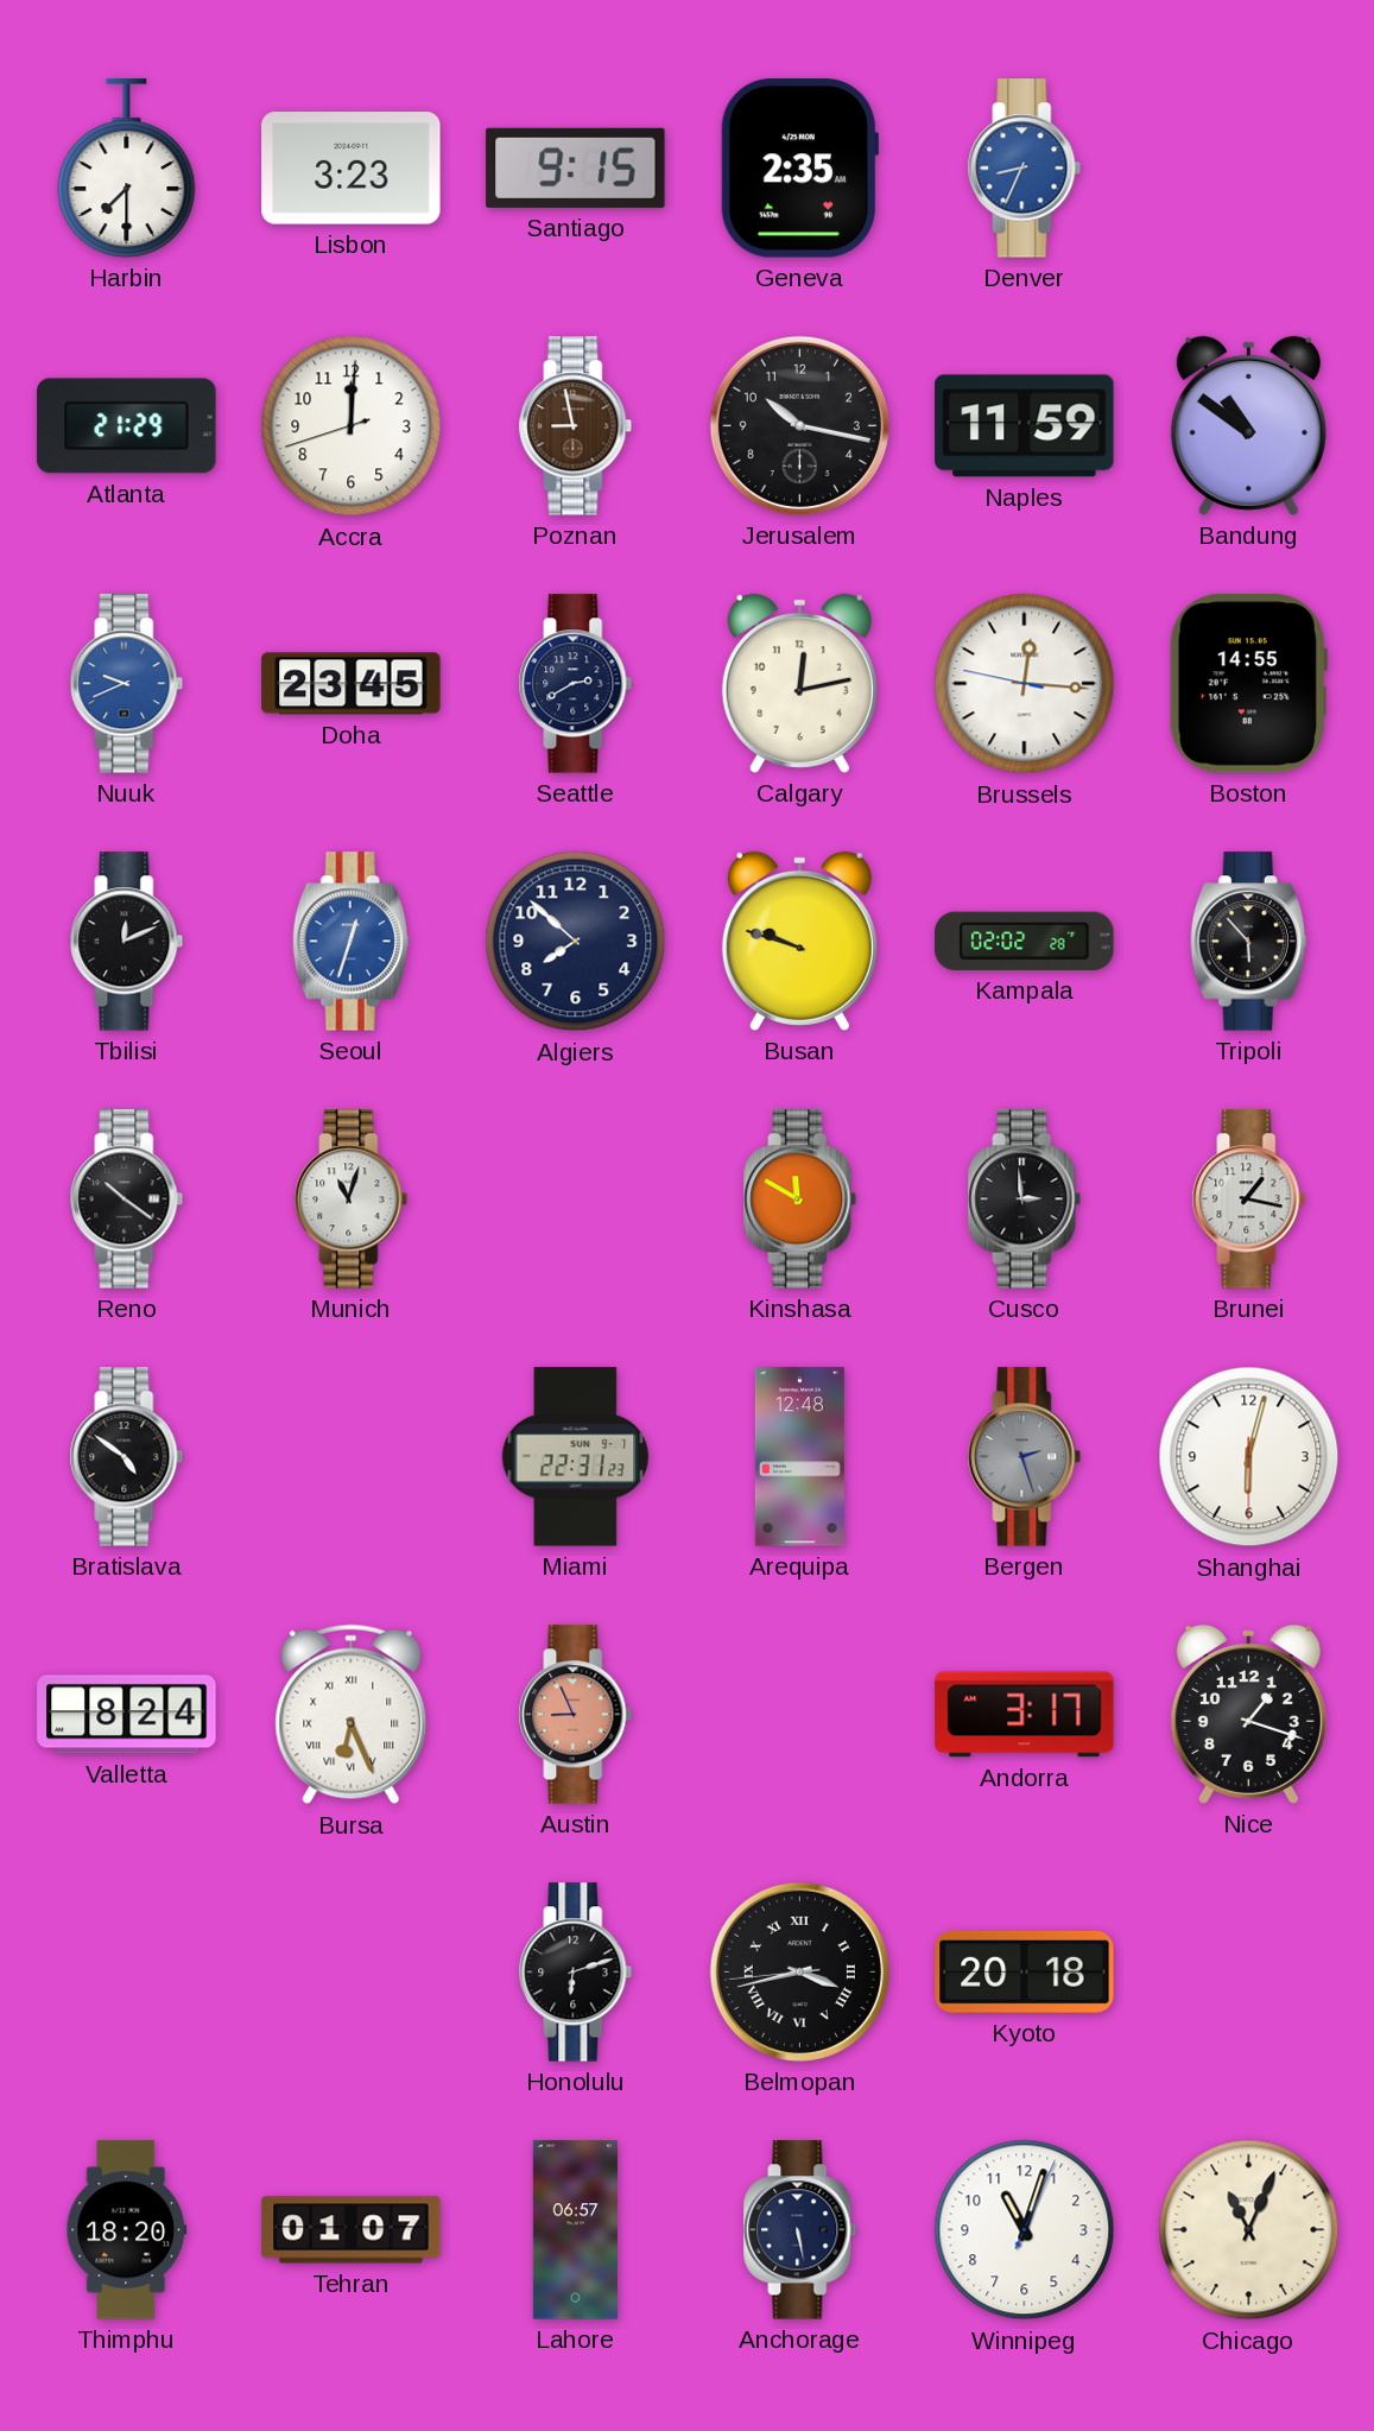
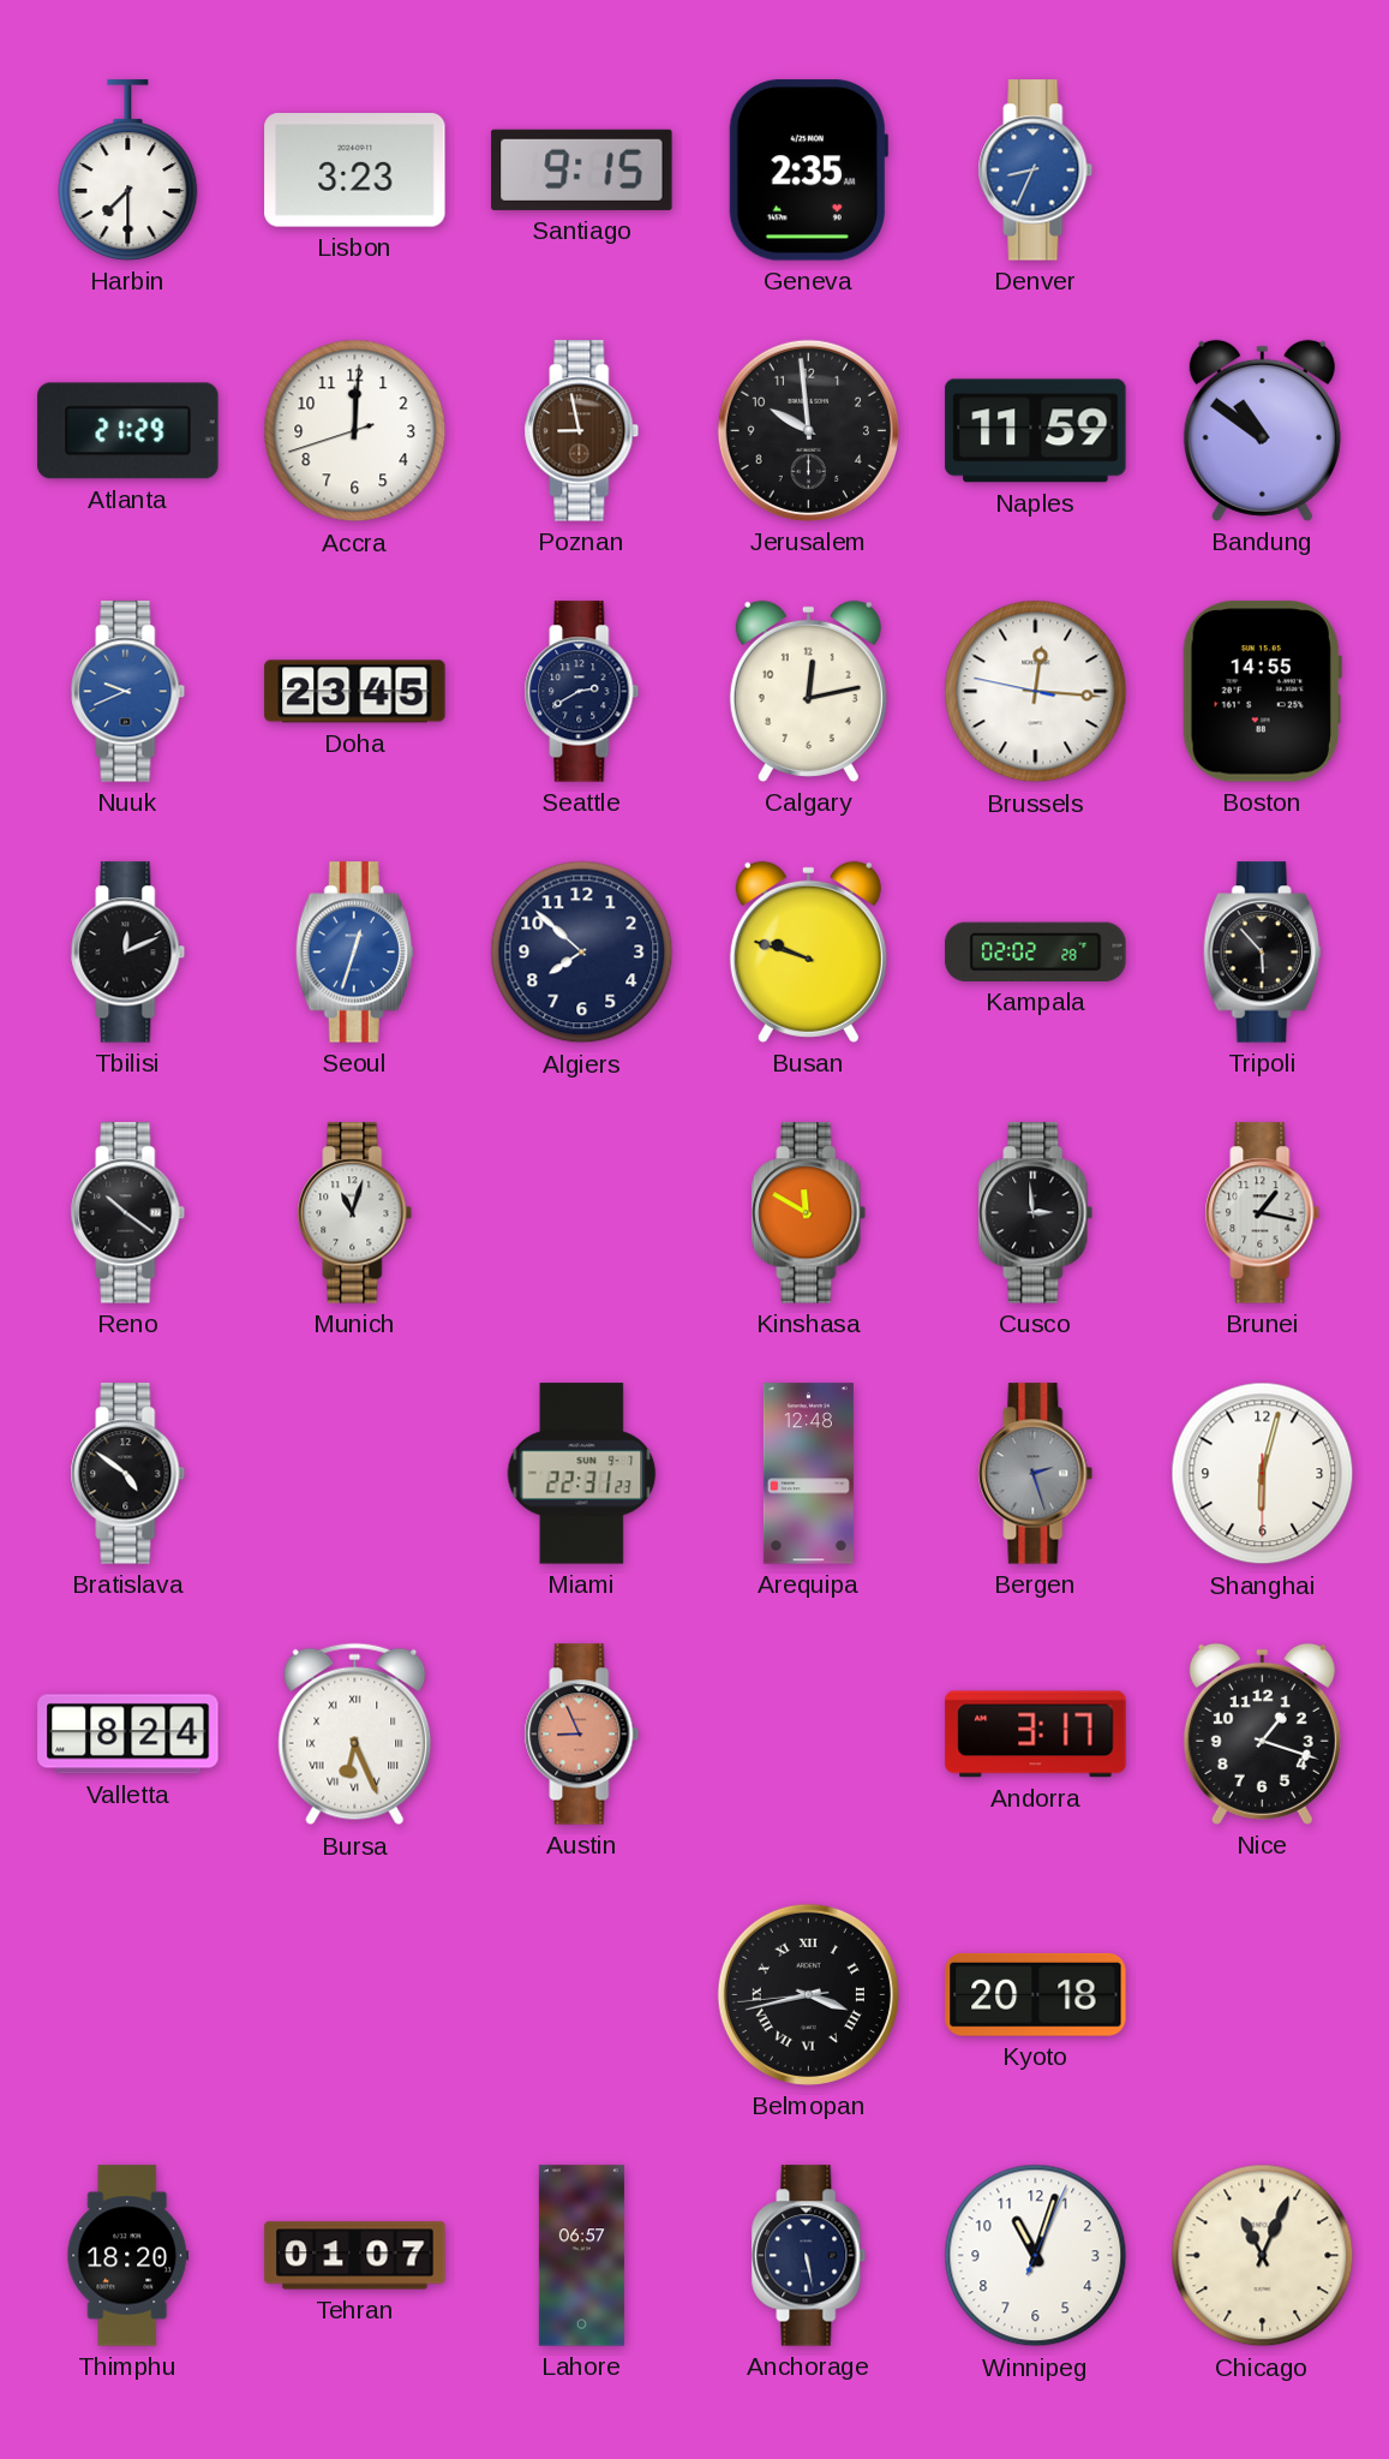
Jerusalem: 10:17 -> 9:59
Honolulu: 6:12 -> none
